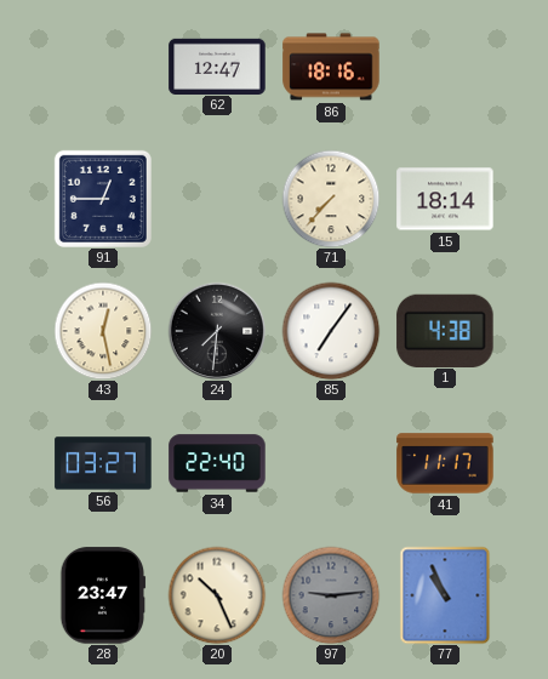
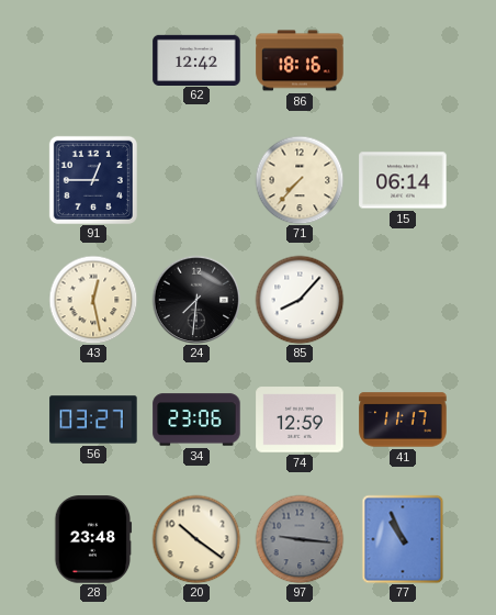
62: 12:47 -> 12:42
15: 18:14 -> 06:14
85: 7:06 -> 8:07
1: 4:38 -> none
34: 22:40 -> 23:06
74: none -> 12:59
28: 23:47 -> 23:48
20: 10:26 -> 10:21
97: 9:14 -> 9:16
